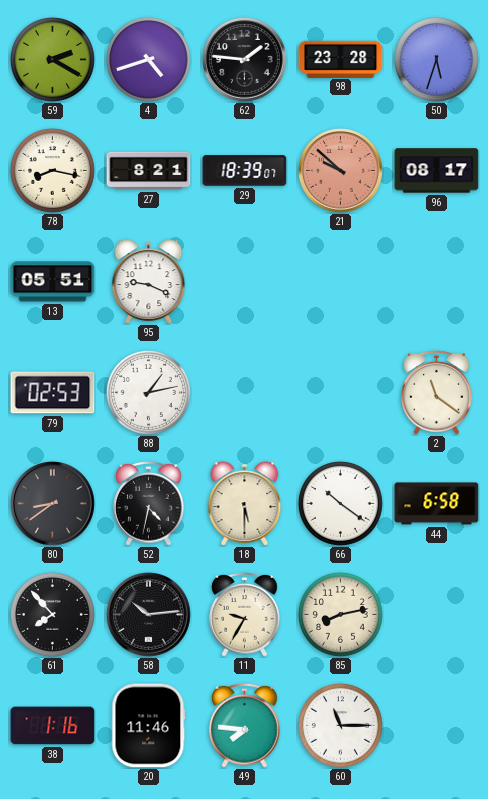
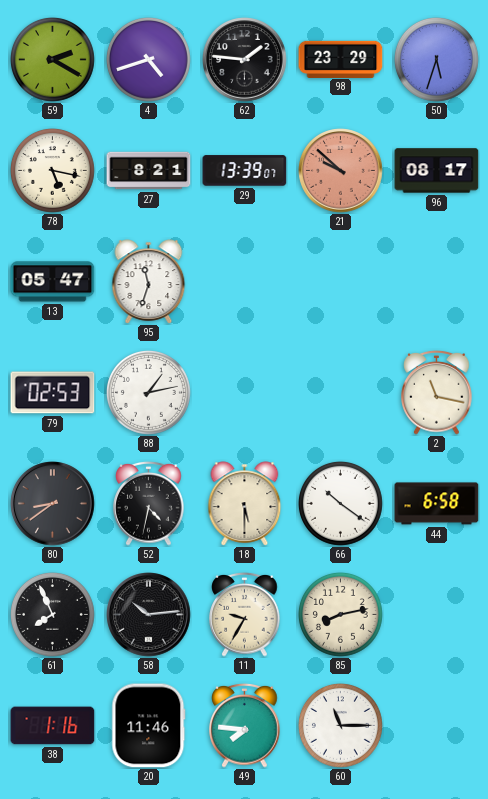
98: 23:28 -> 23:29
78: 8:17 -> 5:17
29: 18:39 -> 13:39
13: 05:51 -> 05:47
95: 9:19 -> 11:33
2: 11:21 -> 11:17
61: 7:53 -> 7:56
